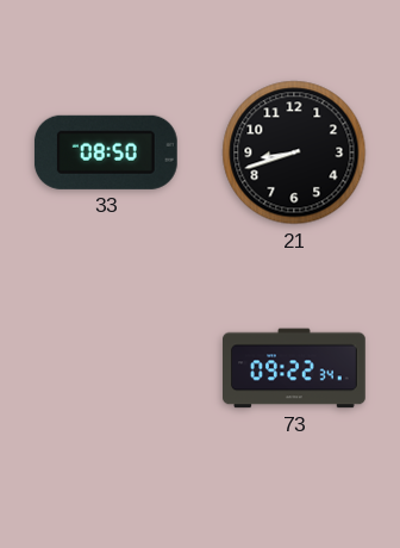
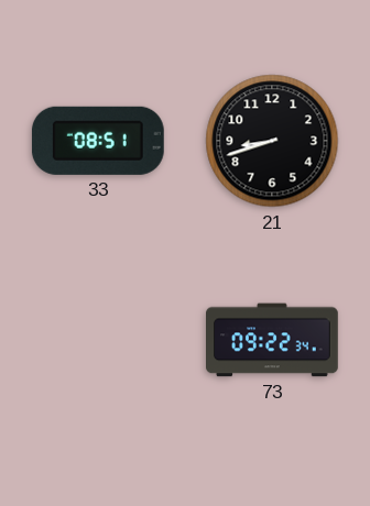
33: 08:50 -> 08:51
